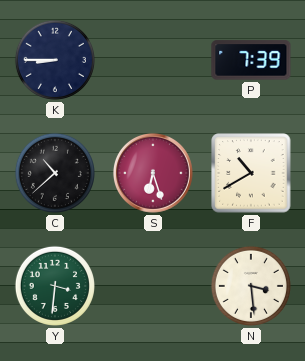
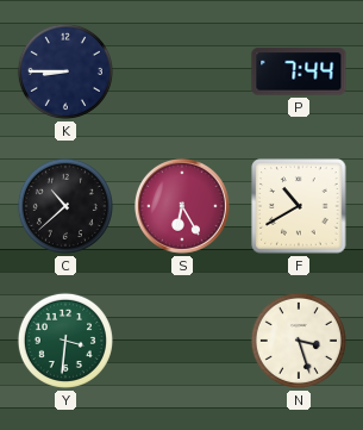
P: 7:39 -> 7:44
S: 6:27 -> 6:25
N: 3:29 -> 3:27
